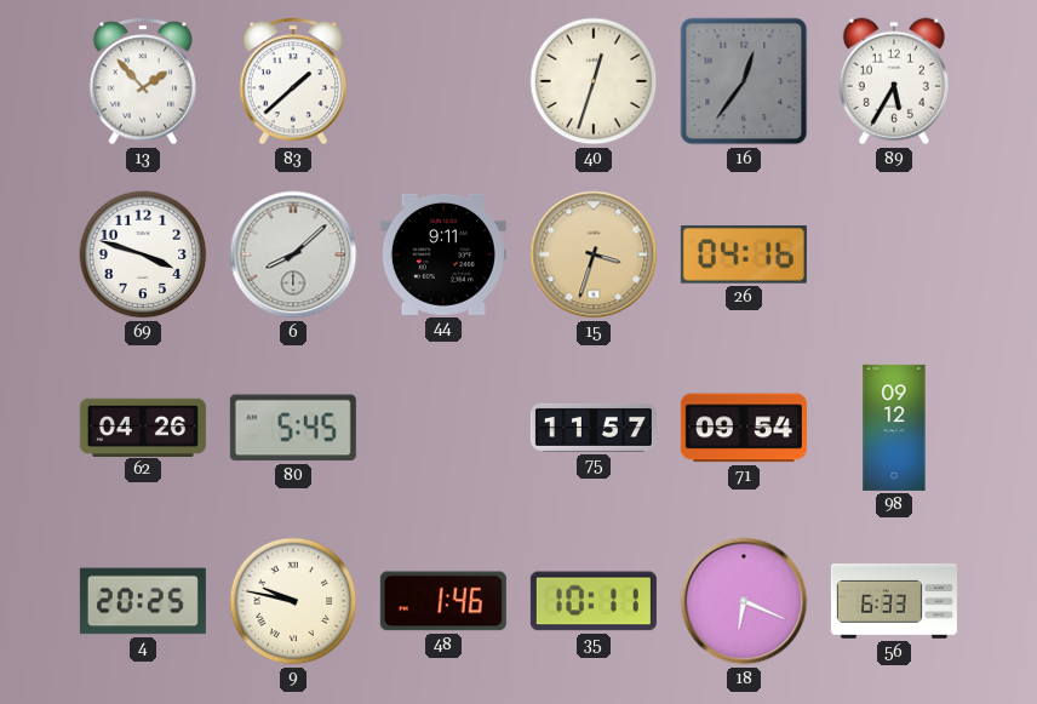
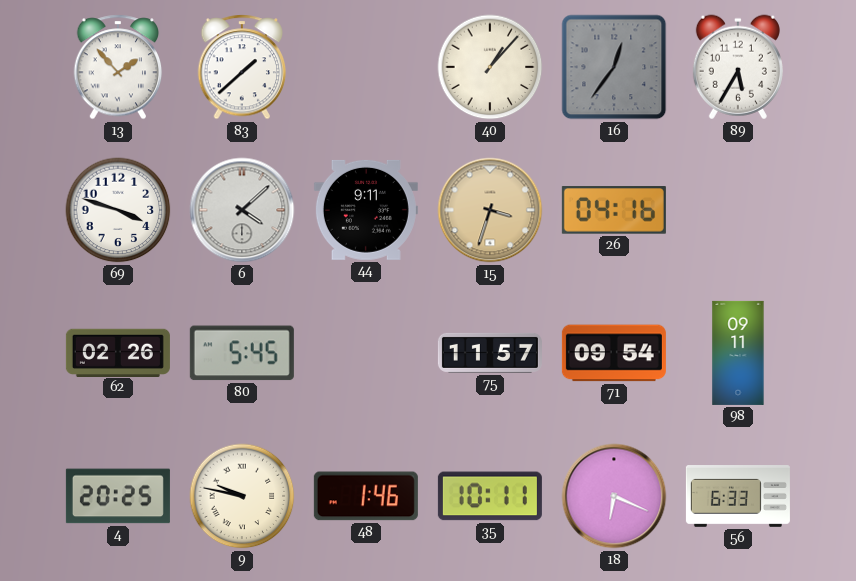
40: 12:33 -> 1:07
6: 8:08 -> 4:08
62: 04:26 -> 02:26
98: 09:12 -> 09:11
